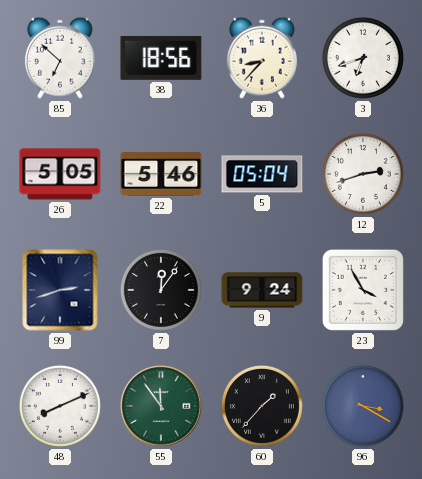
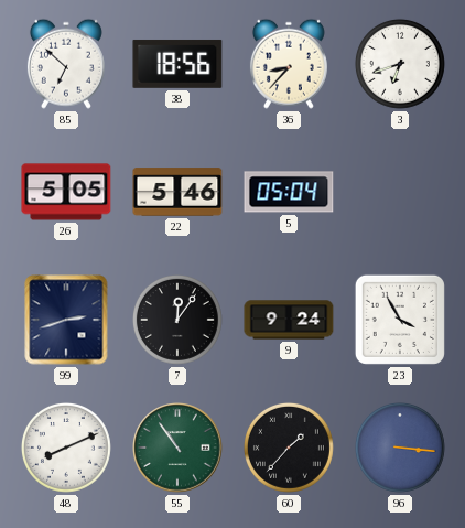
12: 2:42 -> none
55: 11:54 -> 10:54
96: 3:20 -> 3:16
